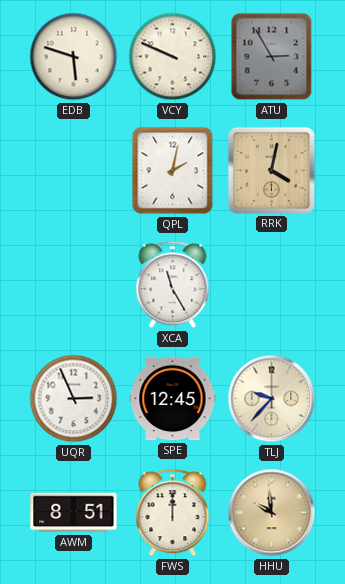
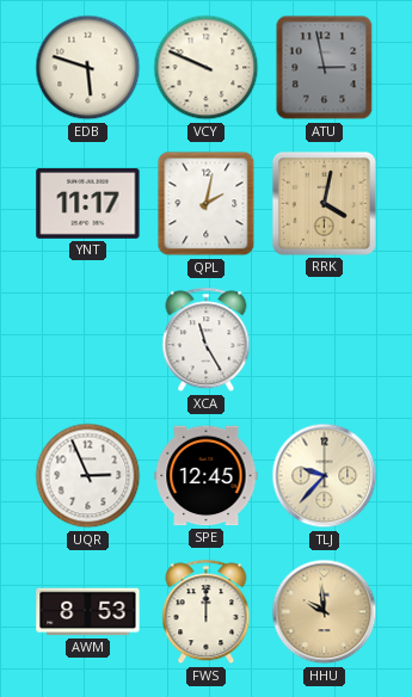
ATU: 2:55 -> 2:58
YNT: none -> 11:17
AWM: 8:51 -> 8:53
